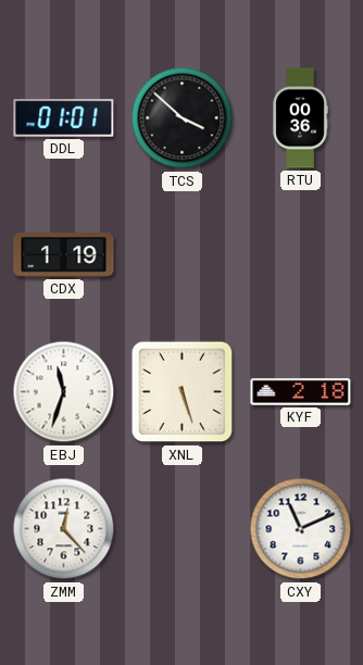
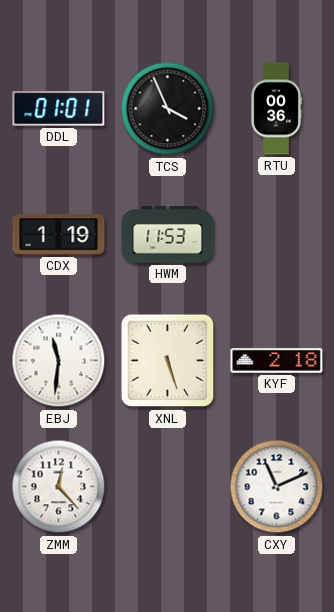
TCS: 3:52 -> 3:56
HWM: none -> 11:53
EBJ: 11:33 -> 11:31
